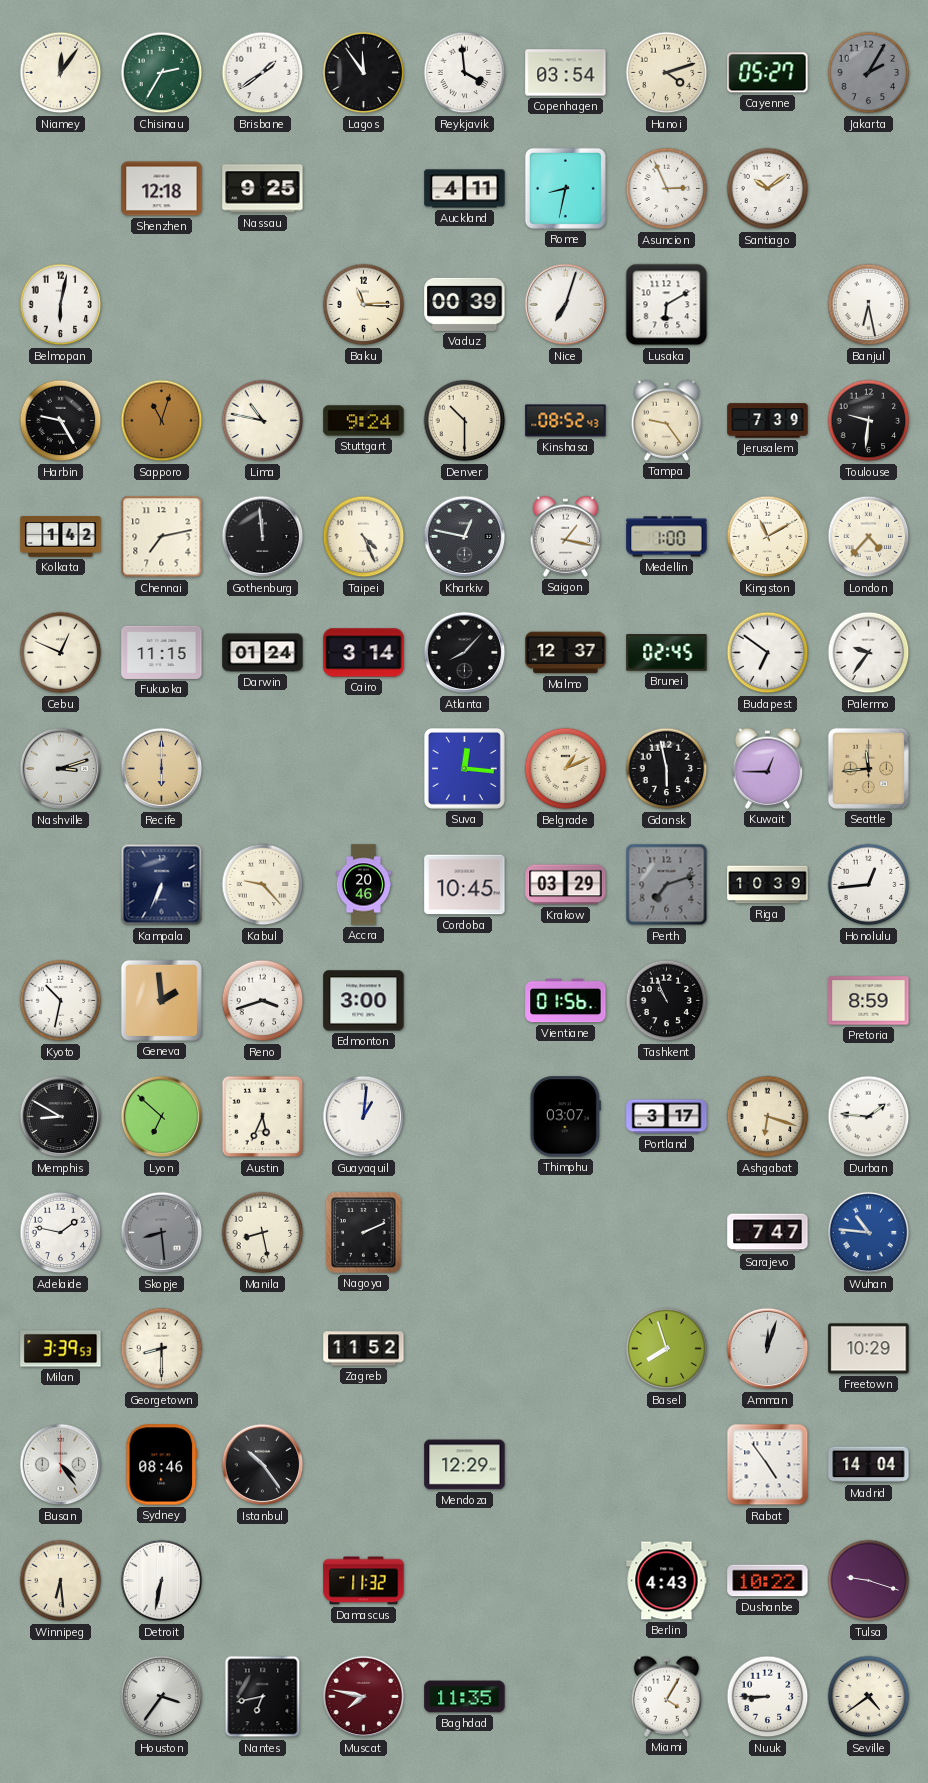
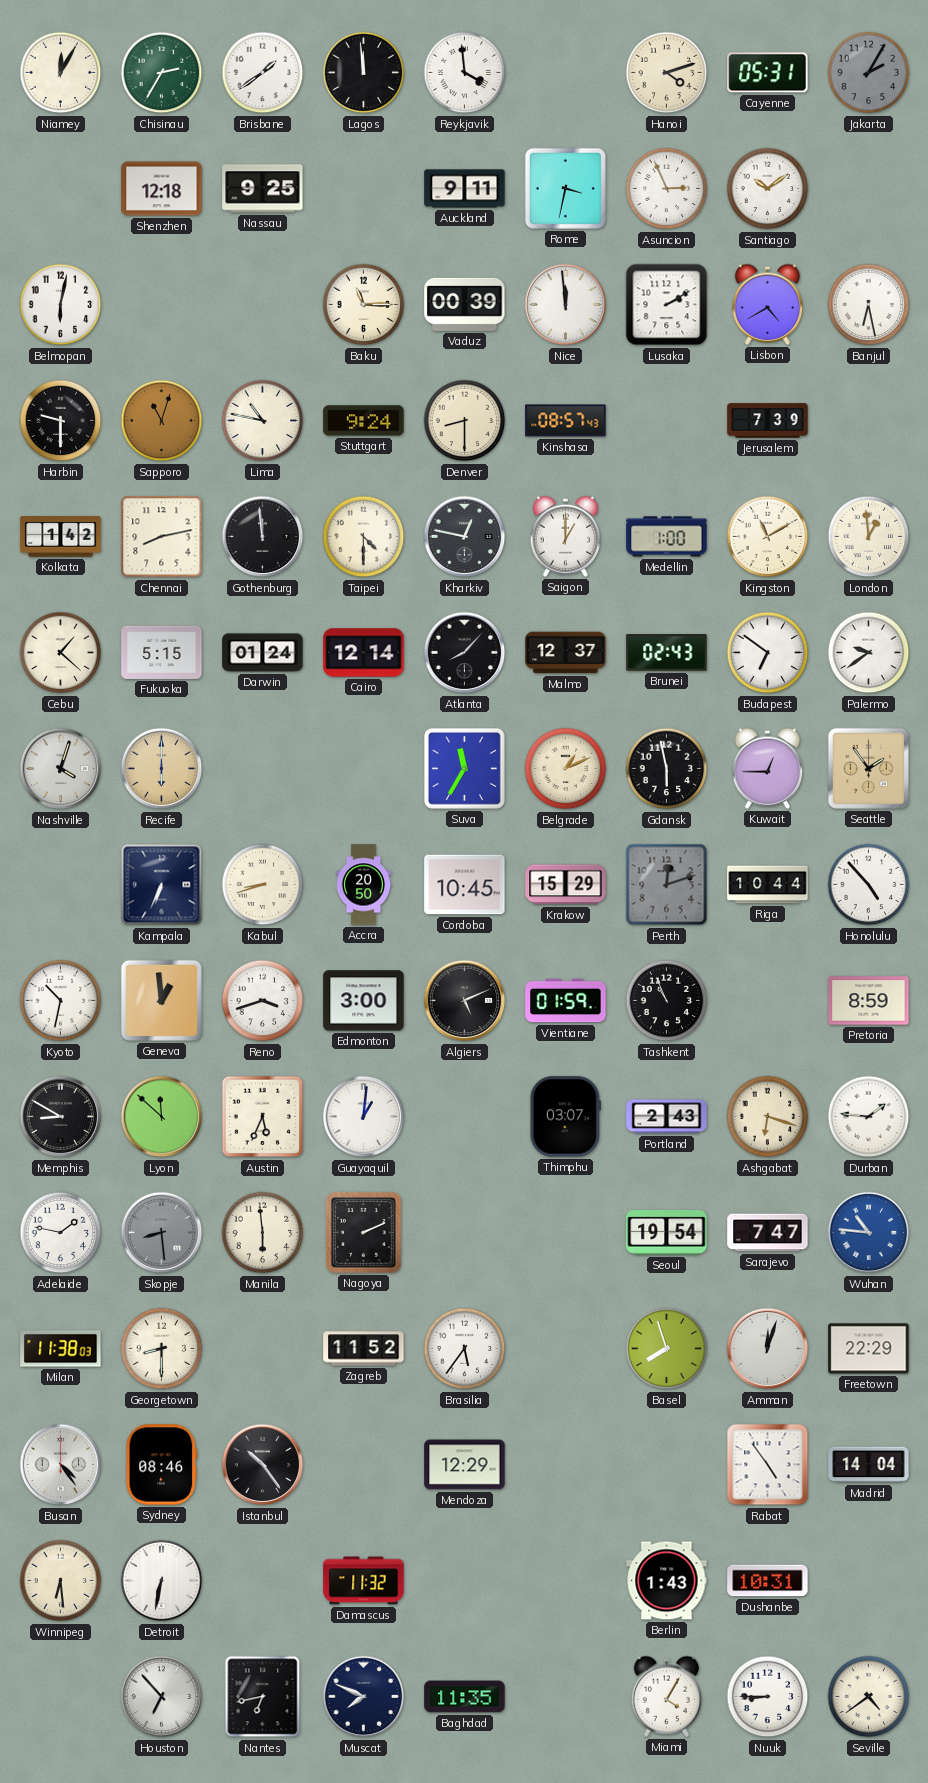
Niamey: 12:06 -> 12:05
Lagos: 11:54 -> 11:59
Copenhagen: 03:54 -> none
Cayenne: 05:27 -> 05:31
Auckland: 4:11 -> 9:11
Rome: 8:32 -> 3:32
Nice: 7:03 -> 11:59
Lusaka: 6:10 -> 2:10
Lisbon: none -> 4:40
Harbin: 9:25 -> 9:30
Denver: 10:30 -> 8:30
Kinshasa: 08:52 -> 08:57
Tampa: 9:24 -> none
Toulouse: 9:31 -> none
Chennai: 7:13 -> 8:13
Taipei: 4:26 -> 4:30
Saigon: 1:17 -> 1:00
London: 4:37 -> 12:59
Cebu: 12:49 -> 1:22
Fukuoka: 11:15 -> 5:15
Cairo: 3:14 -> 12:14
Brunei: 02:45 -> 02:43
Palermo: 9:36 -> 9:39
Nashville: 3:12 -> 4:03
Suva: 12:16 -> 11:35
Seattle: 11:44 -> 1:54
Kabul: 9:23 -> 8:42
Accra: 20:46 -> 20:50
Krakow: 03:29 -> 15:29
Perth: 7:12 -> 12:12
Riga: 10:39 -> 10:44
Honolulu: 12:44 -> 4:53
Geneva: 1:59 -> 12:59
Algiers: none -> 5:11
Vientiane: 01:56 -> 01:59
Lyon: 6:52 -> 11:52
Portland: 3:17 -> 2:43
Manila: 8:28 -> 5:59
Seoul: none -> 19:54
Milan: 3:39 -> 11:38
Brasilia: none -> 5:36
Freetown: 10:29 -> 22:29
Berlin: 4:43 -> 1:43
Dushanbe: 10:22 -> 10:31
Tulsa: 9:18 -> none
Houston: 3:36 -> 6:53
Muscat: 7:47 -> 7:49
Muscat dial: burgundy -> navy
